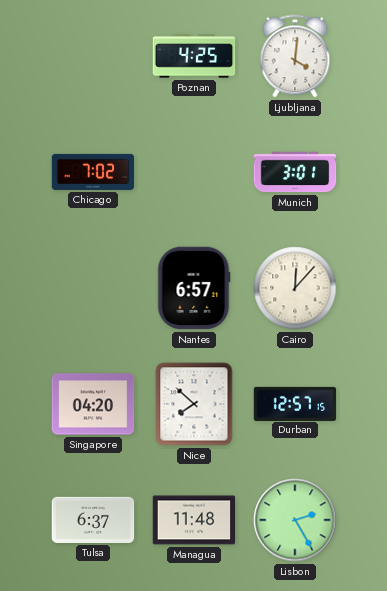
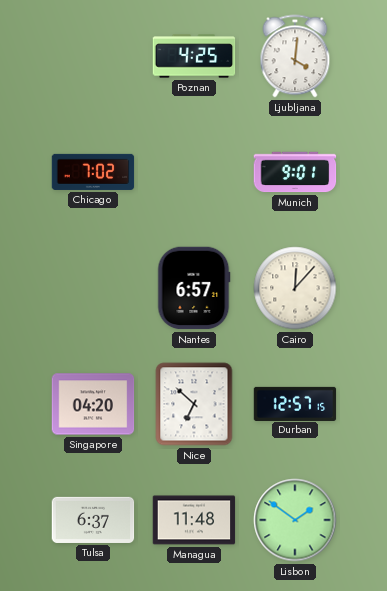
Munich: 3:01 -> 9:01
Nice: 7:52 -> 6:52
Lisbon: 2:25 -> 1:51
